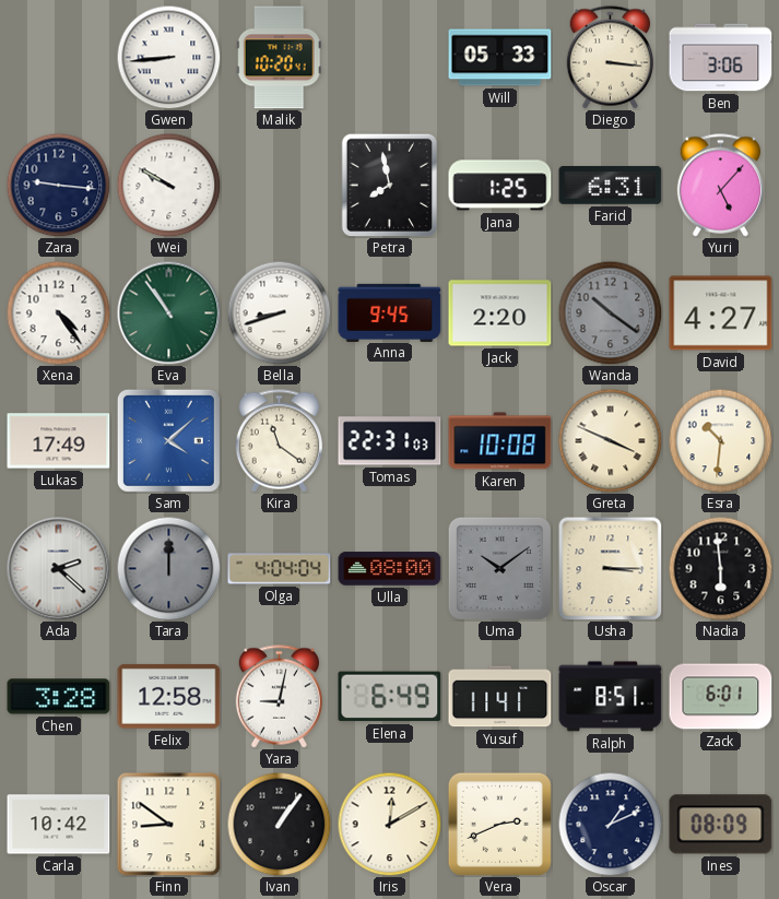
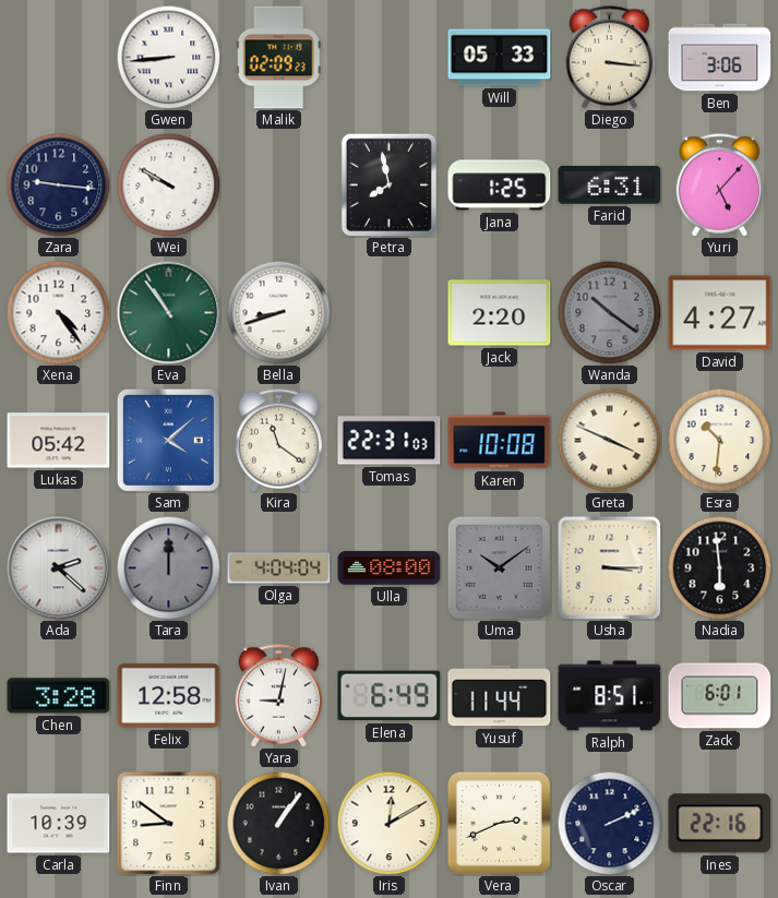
Malik: 10:20 -> 02:09
Anna: 9:45 -> none
Lukas: 17:49 -> 05:42
Yusuf: 11:41 -> 11:44
Carla: 10:42 -> 10:39
Oscar: 1:11 -> 2:11
Ines: 08:09 -> 22:16
